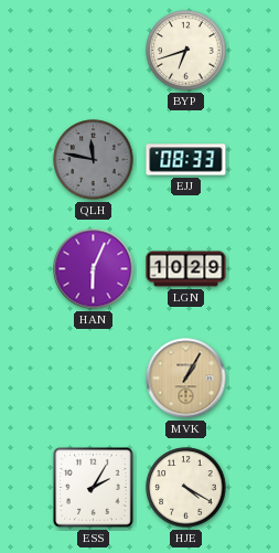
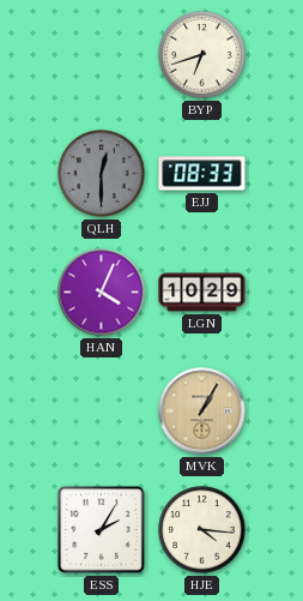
QLH: 11:47 -> 12:30
HAN: 6:04 -> 4:04
HJE: 4:20 -> 4:16
